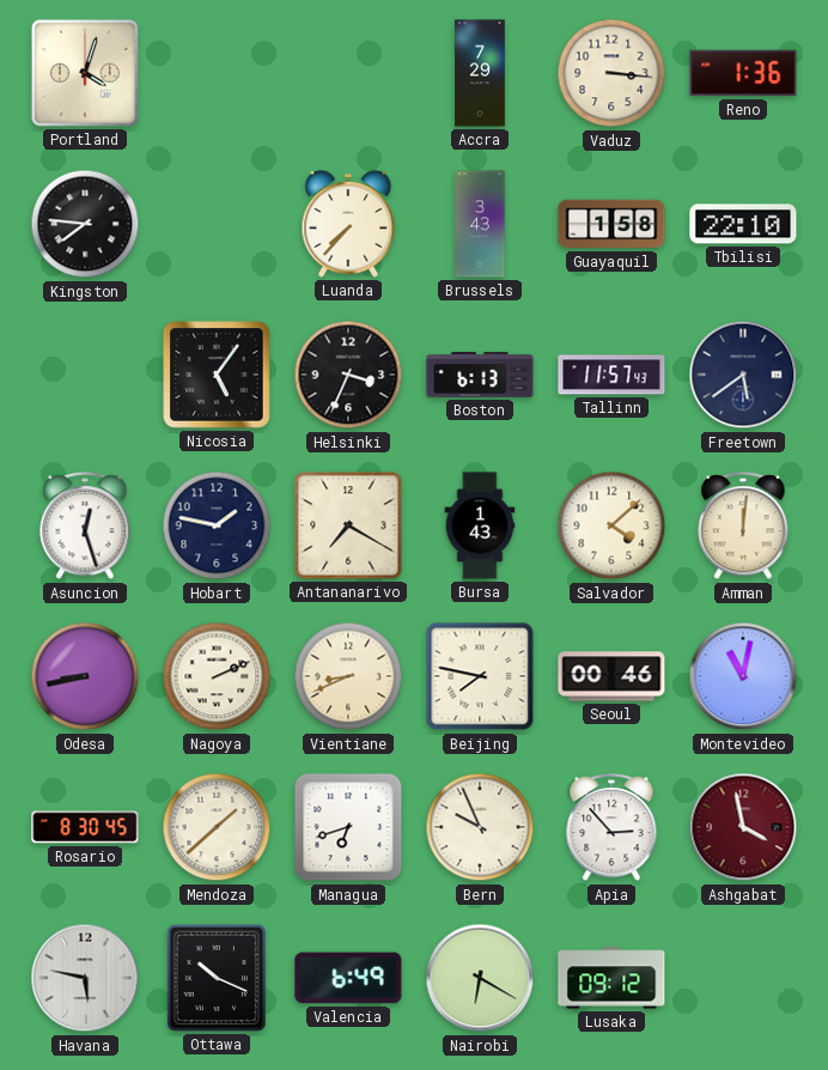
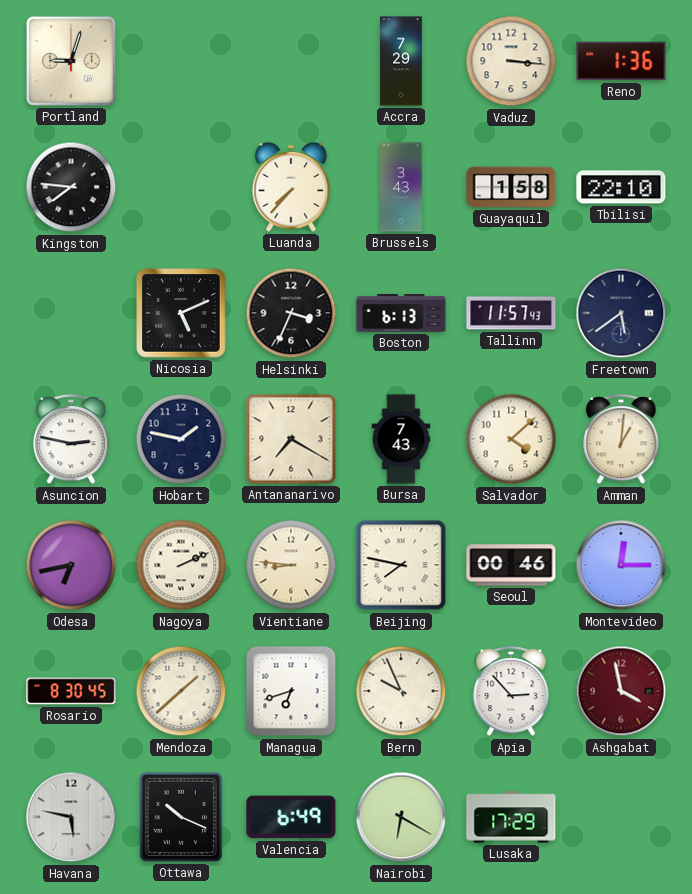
Portland: 4:03 -> 9:03
Nicosia: 5:06 -> 5:11
Asuncion: 12:27 -> 2:47
Bursa: 1:43 -> 7:43
Amman: 12:01 -> 1:01
Odesa: 8:43 -> 6:43
Vientiane: 8:41 -> 8:46
Montevideo: 11:02 -> 12:15
Lusaka: 09:12 -> 17:29
